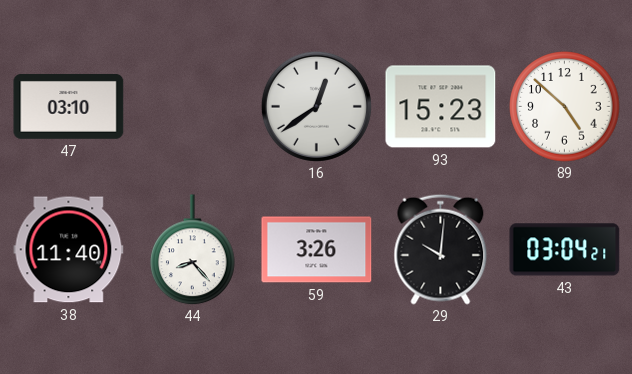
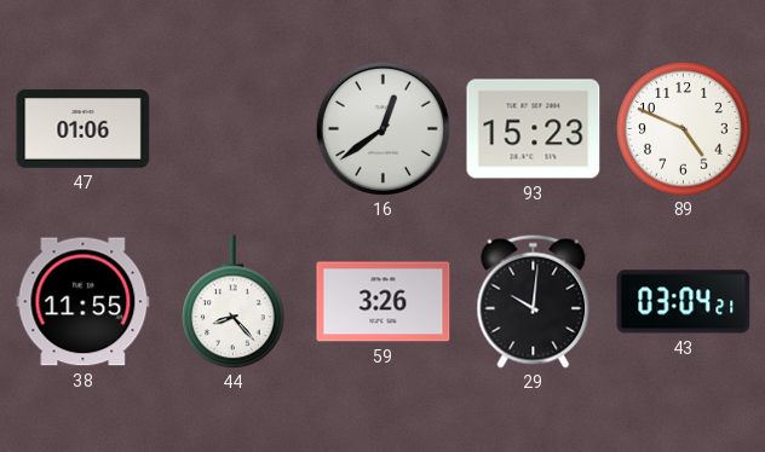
47: 03:10 -> 01:06
89: 4:52 -> 4:49
38: 11:40 -> 11:55
